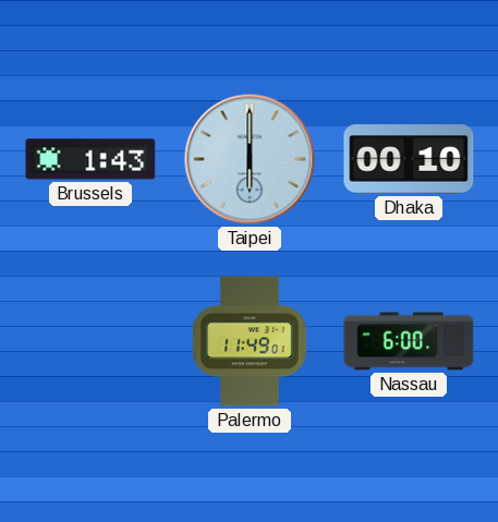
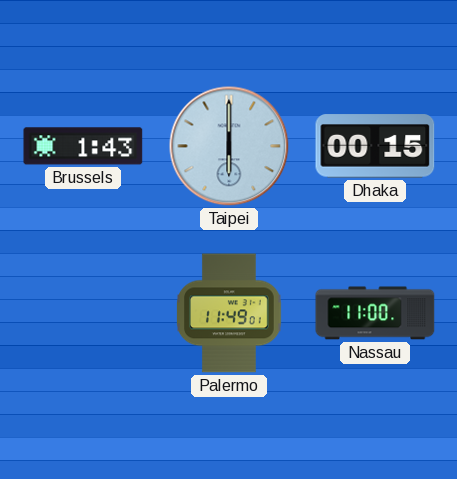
Dhaka: 00:10 -> 00:15
Nassau: 6:00 -> 11:00
